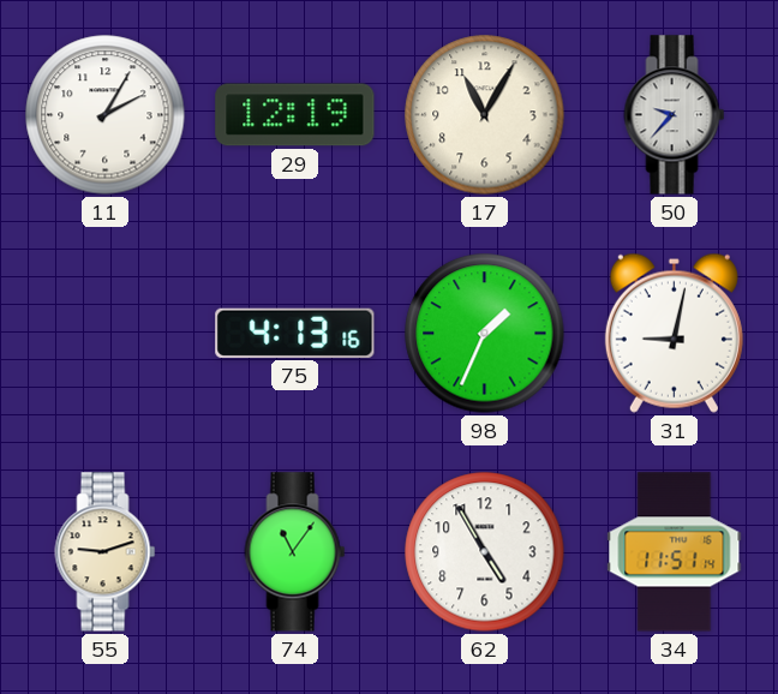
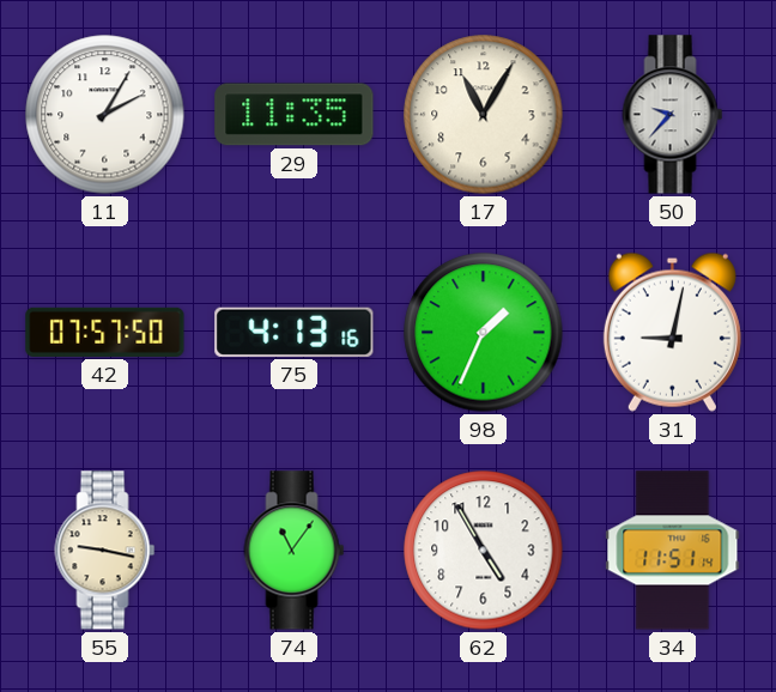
29: 12:19 -> 11:35
42: none -> 07:57
55: 9:12 -> 9:17
